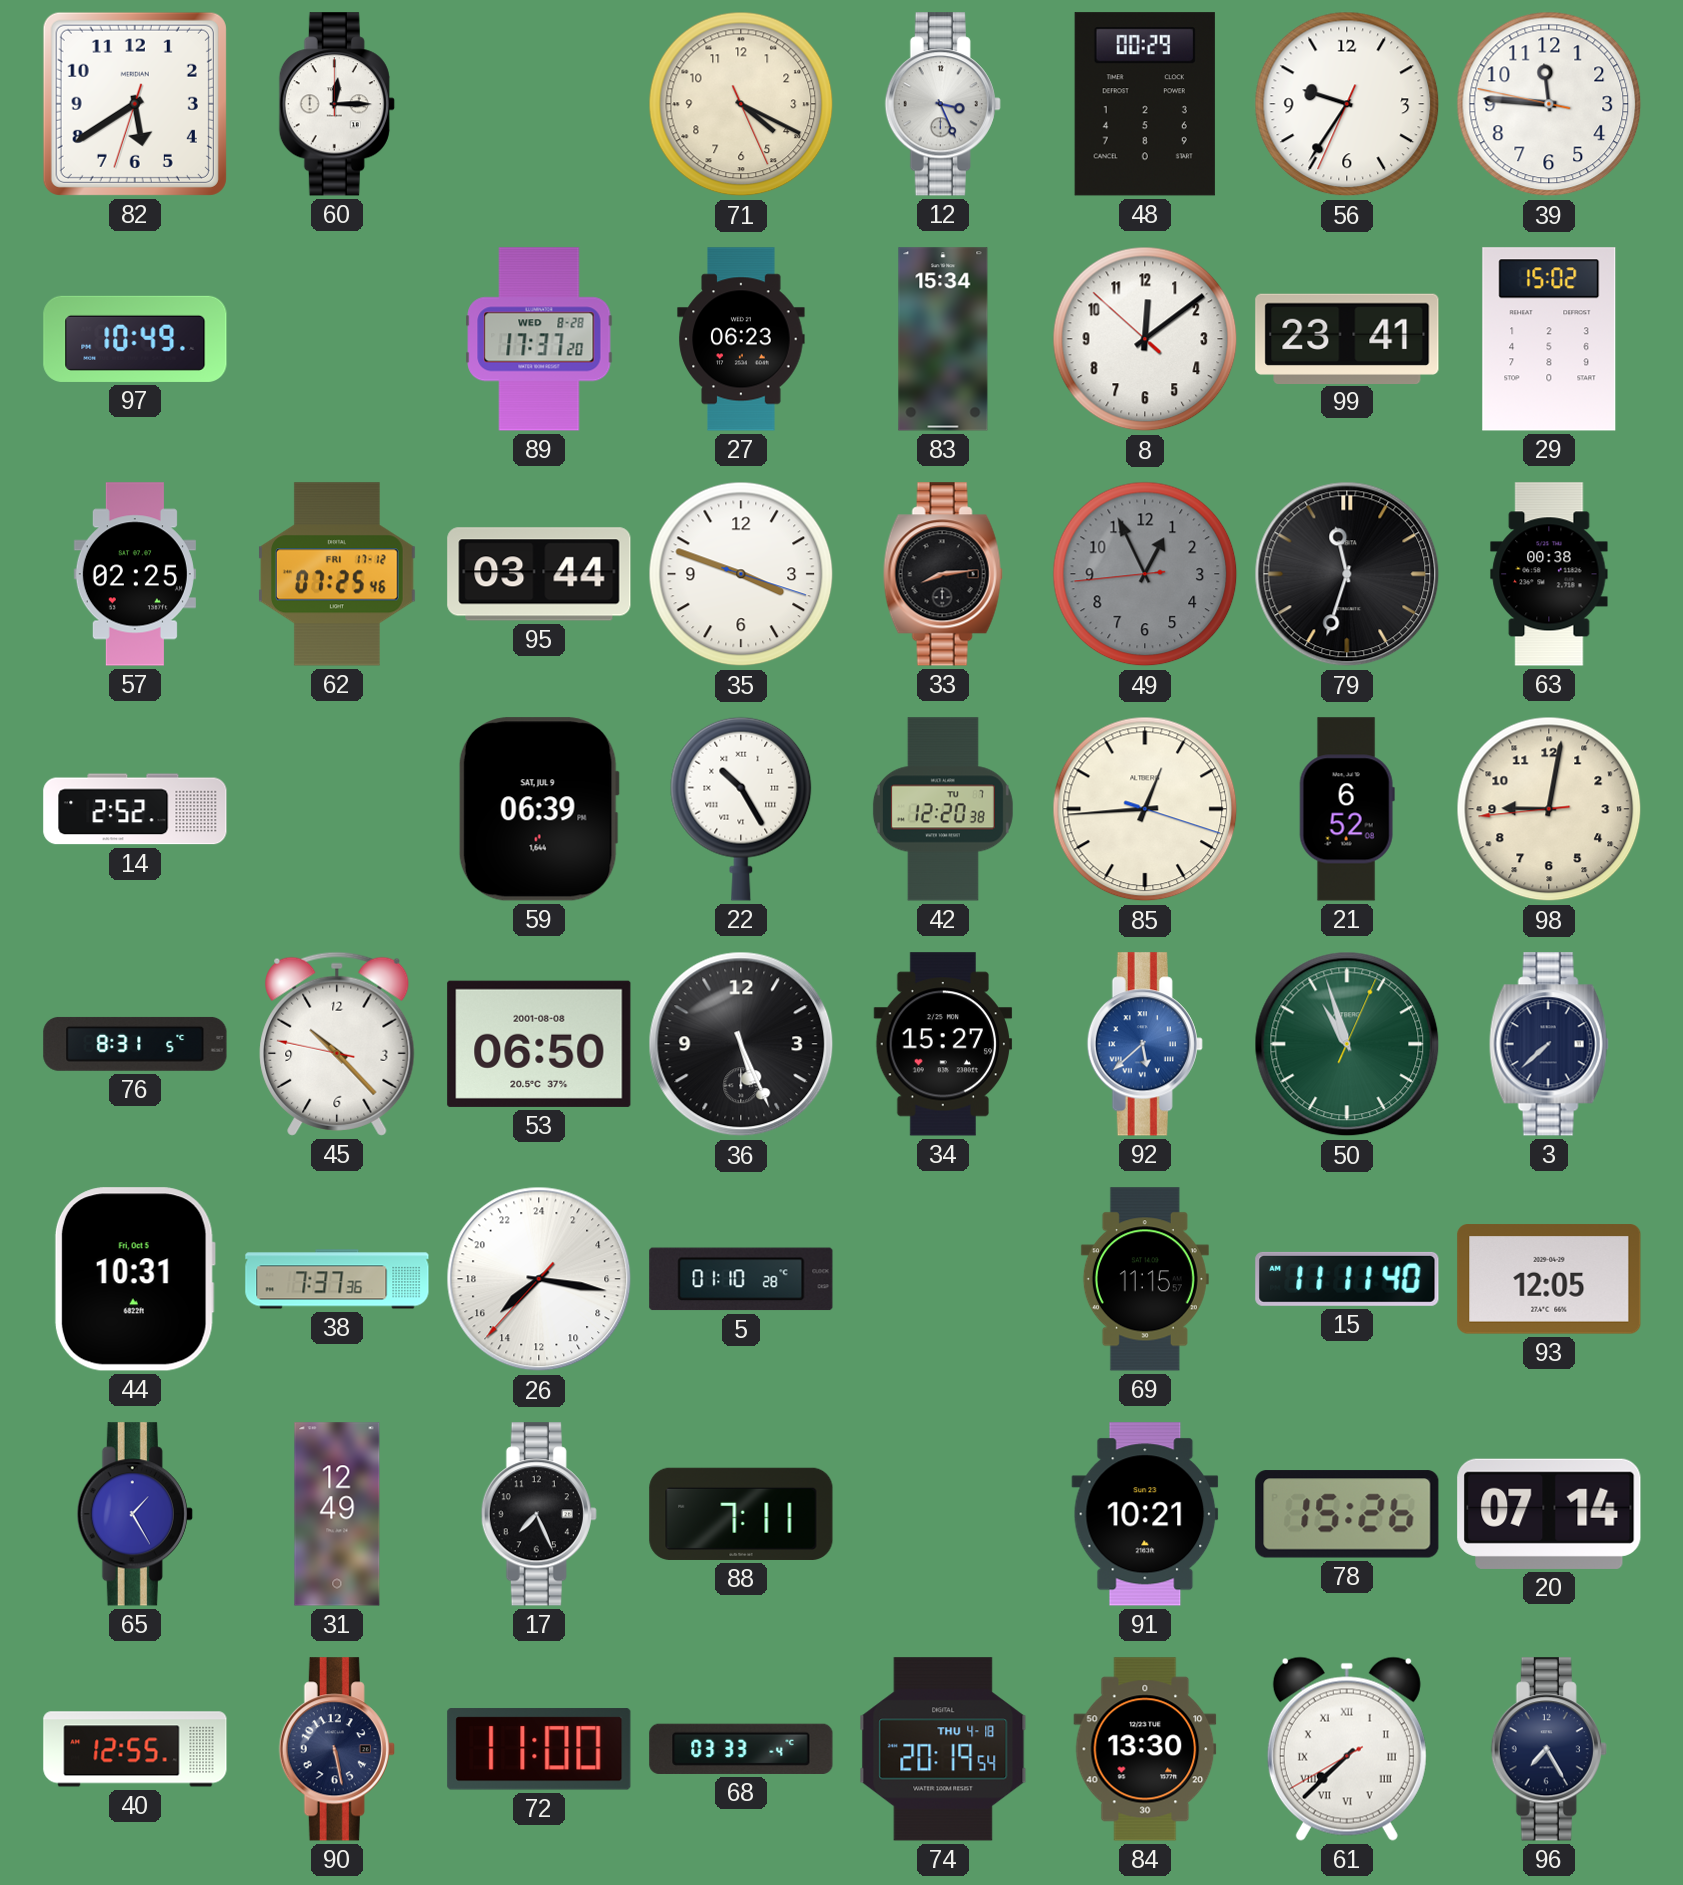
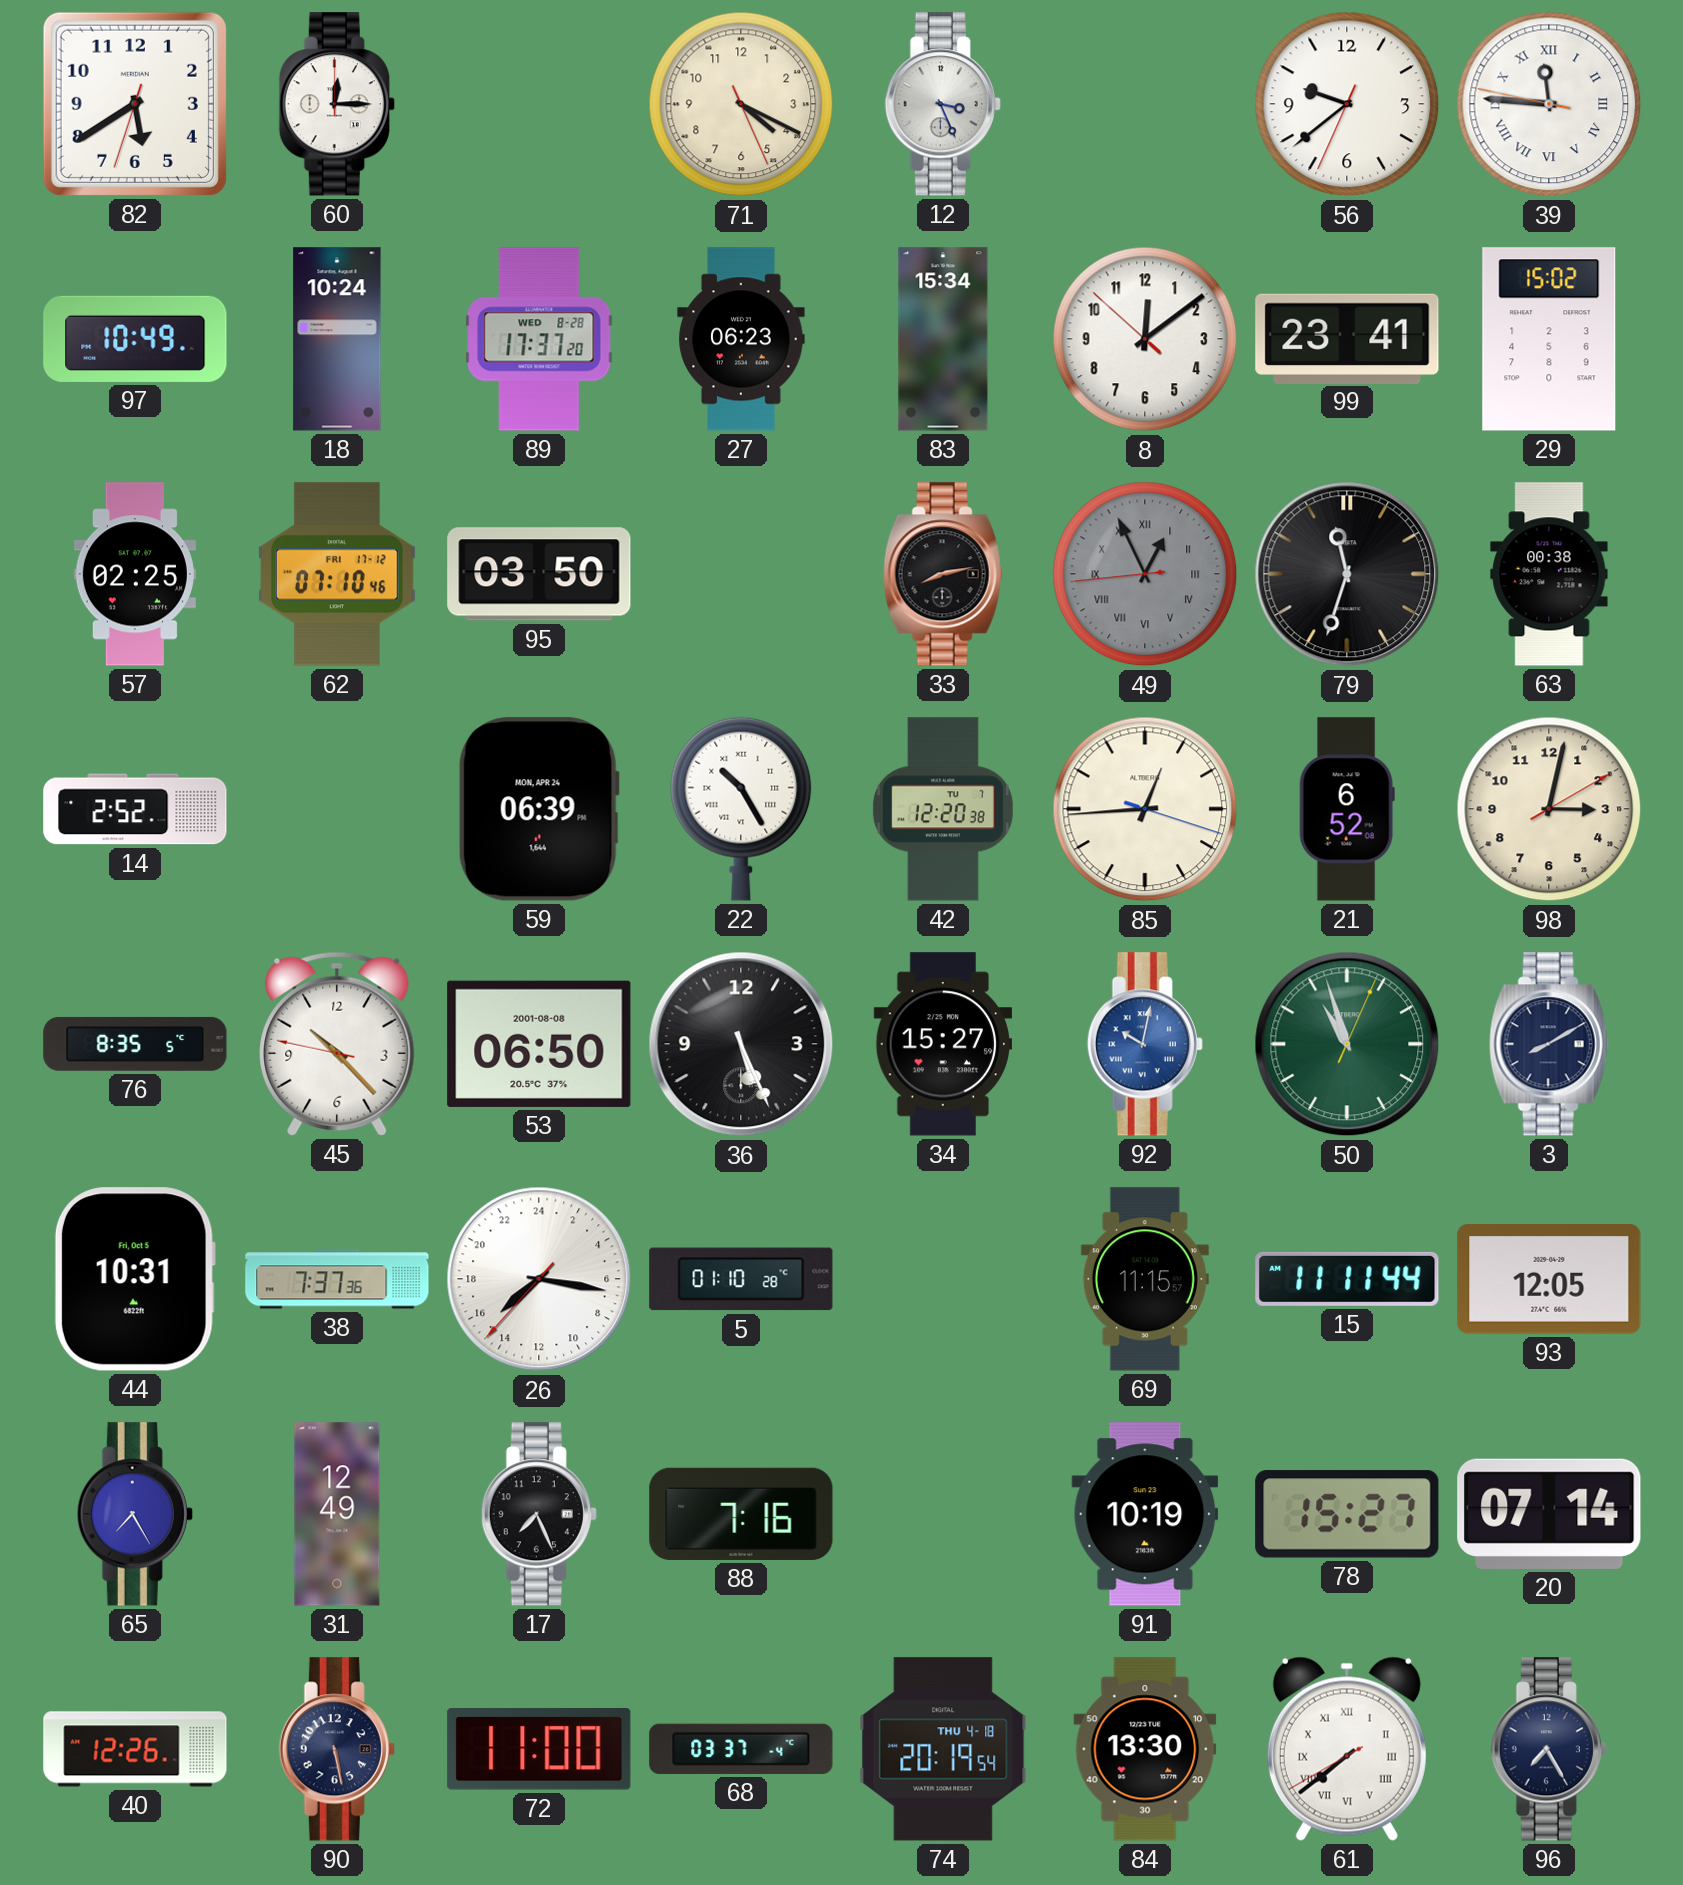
48: 00:29 -> none
56: 9:35 -> 9:38
39 numerals: Arabic -> Roman
18: none -> 10:24
62: 07:25 -> 07:10
95: 03:44 -> 03:50
35: 3:48 -> none
33: 8:14 -> 8:13
49 numerals: Arabic -> Roman
59 date: SAT, JUL 9 -> MON, APR 24
98: 9:01 -> 3:02
76: 8:31 -> 8:35
92: 5:38 -> 10:02
3: 7:38 -> 8:10
15: 11:11:40 -> 11:11:44
65: 1:25 -> 7:25
88: 7:11 -> 7:16
91: 10:21 -> 10:19
78: 15:26 -> 15:27
40: 12:55 -> 12:26
68: 03:33 -> 03:37
61: 7:37 -> 7:38
